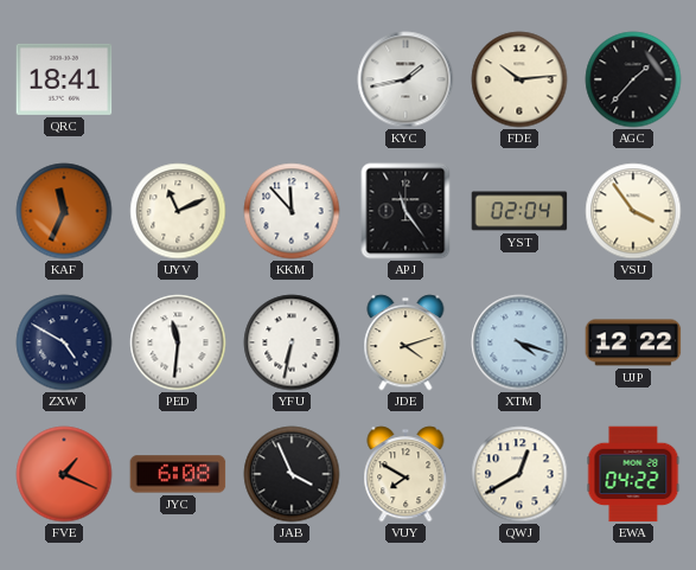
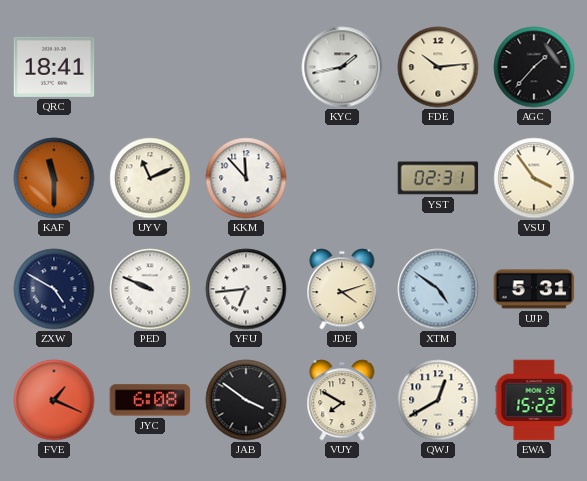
KAF: 11:34 -> 11:30
APJ: 11:24 -> none
YST: 02:04 -> 02:31
PED: 11:31 -> 9:49
YFU: 6:32 -> 6:44
XTM: 4:18 -> 4:51
UJP: 12:22 -> 5:31
JAB: 3:56 -> 3:51
EWA: 04:22 -> 15:22
